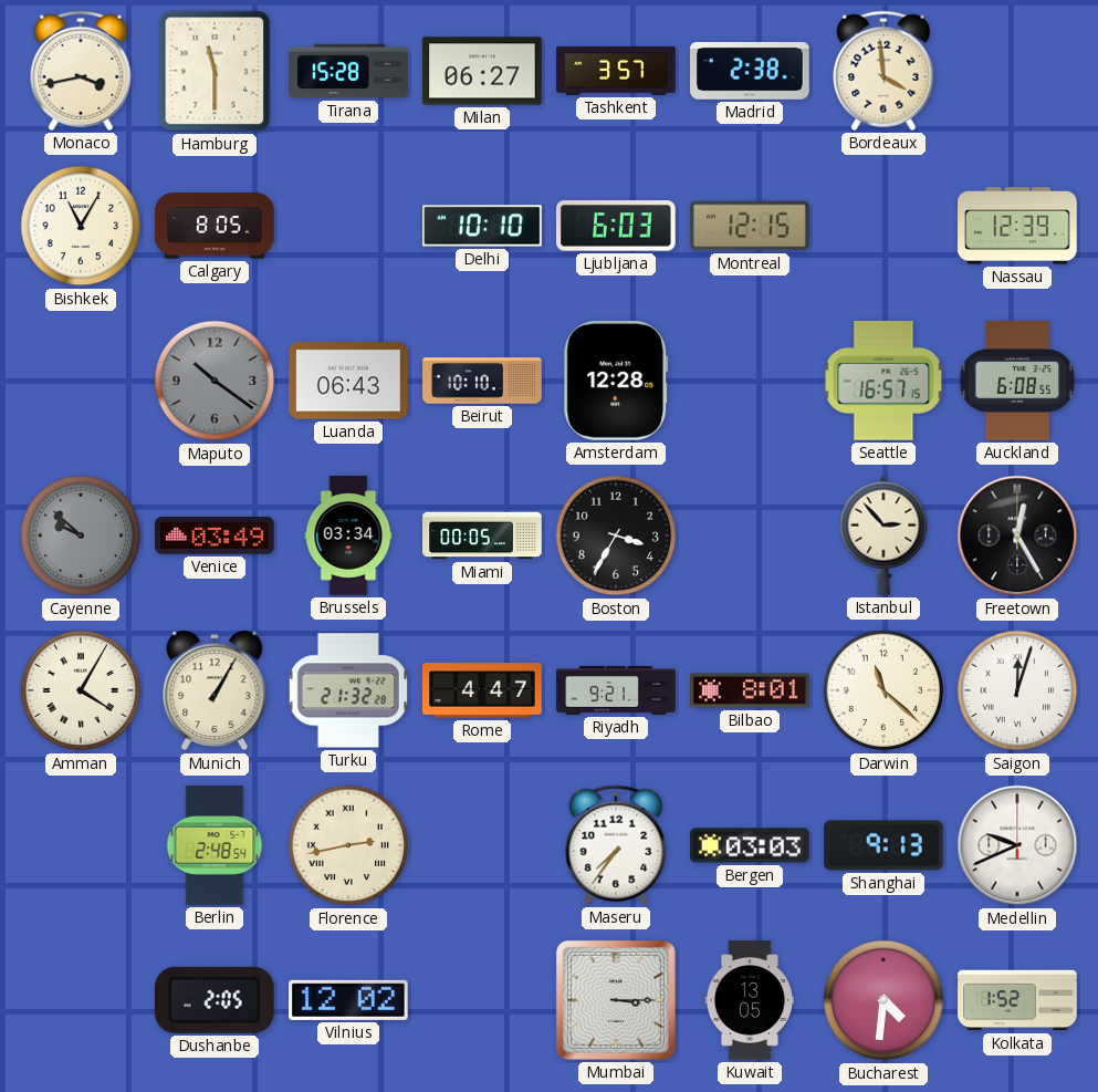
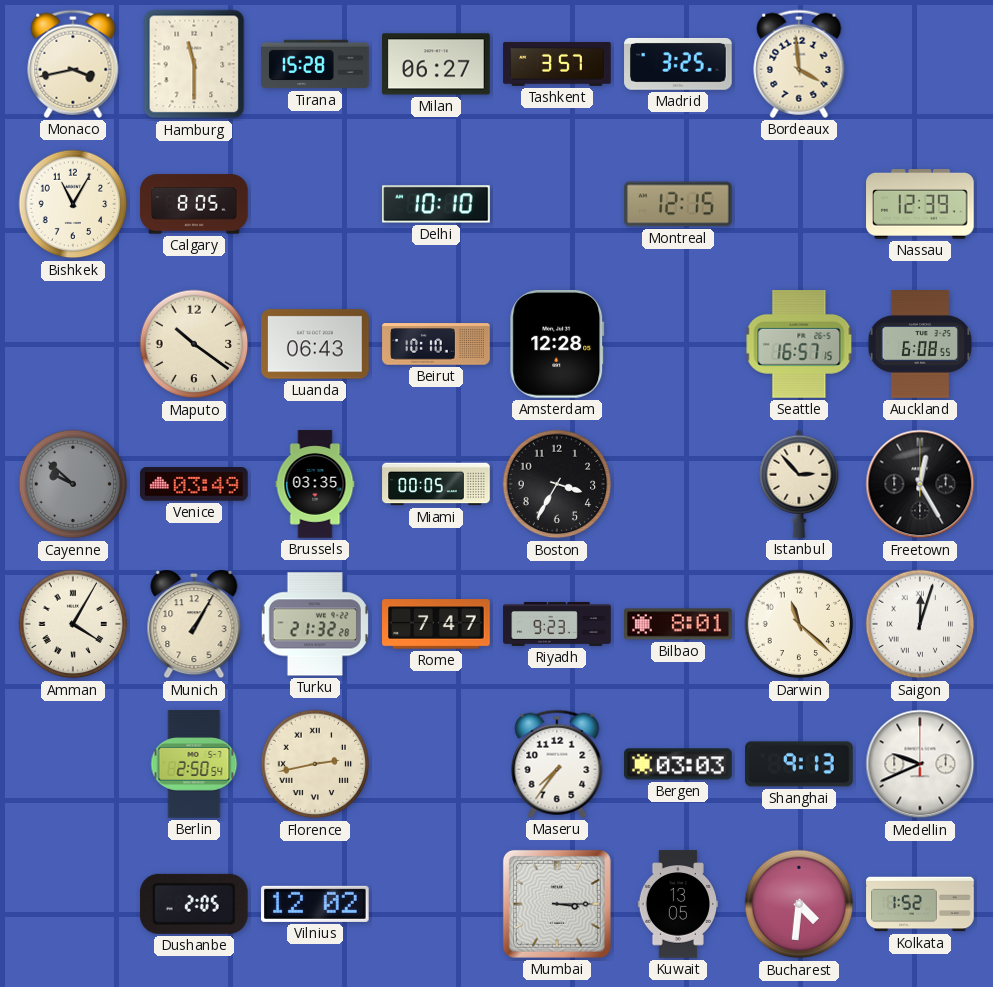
Madrid: 2:38 -> 3:25
Ljubljana: 6:03 -> none
Maputo dial: grey -> cream
Brussels: 03:34 -> 03:35
Rome: 4:47 -> 7:47
Riyadh: 9:21 -> 9:23
Berlin: 2:48 -> 2:50
